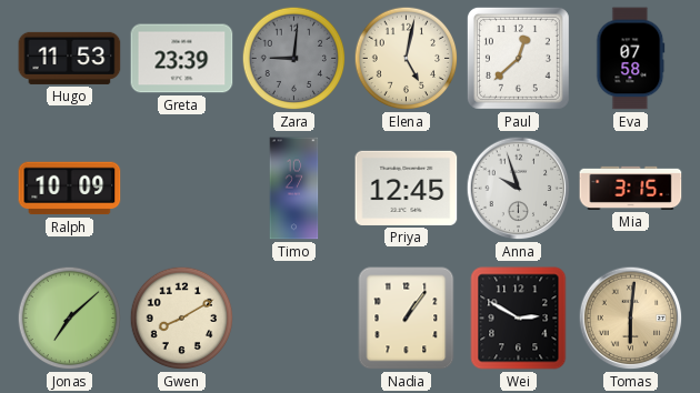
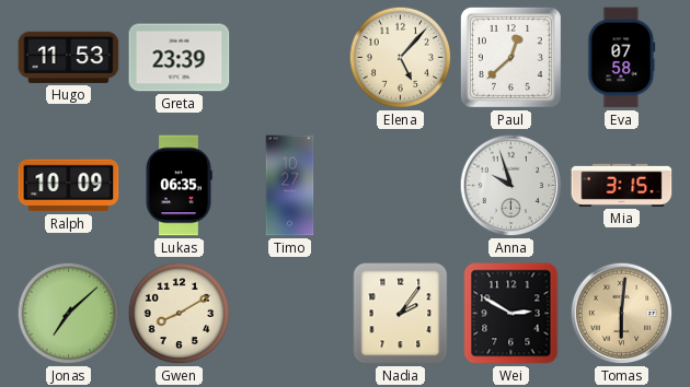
Zara: 9:01 -> none
Elena: 5:02 -> 5:07
Lukas: none -> 06:35
Priya: 12:45 -> none
Nadia: 1:06 -> 2:06
